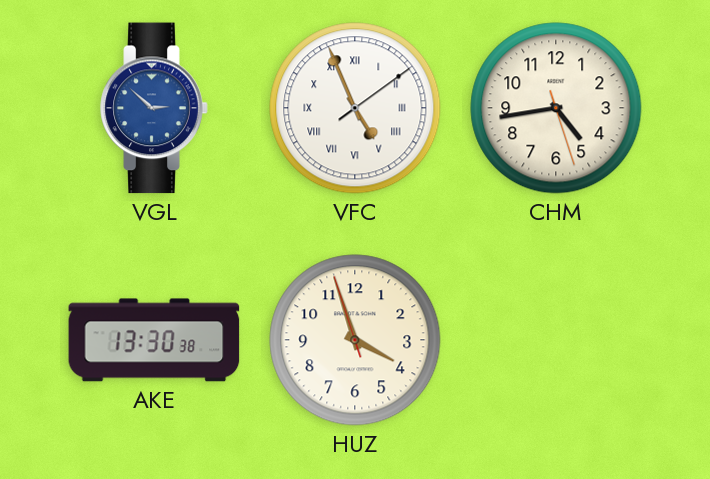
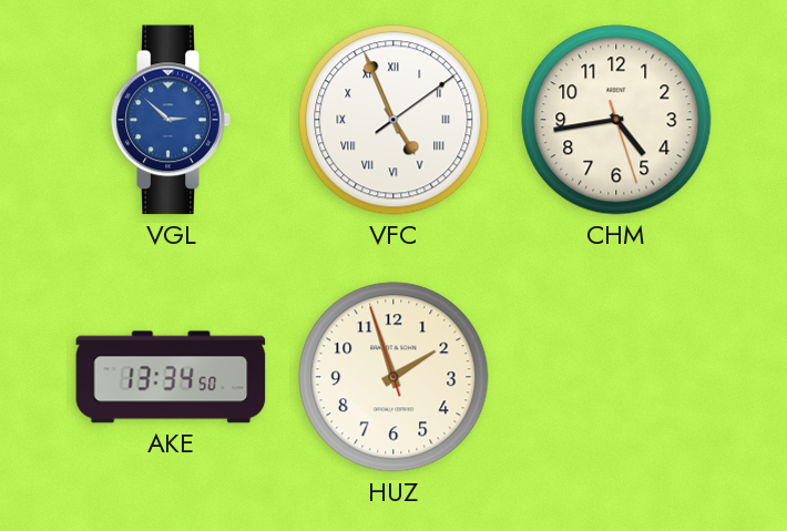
AKE: 13:30 -> 13:34
HUZ: 3:56 -> 1:56
